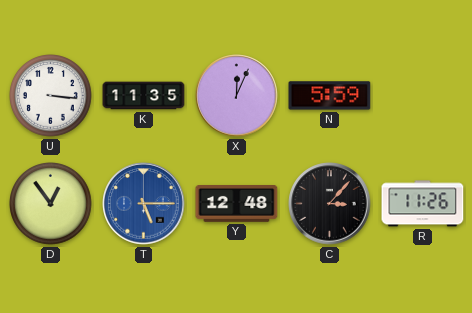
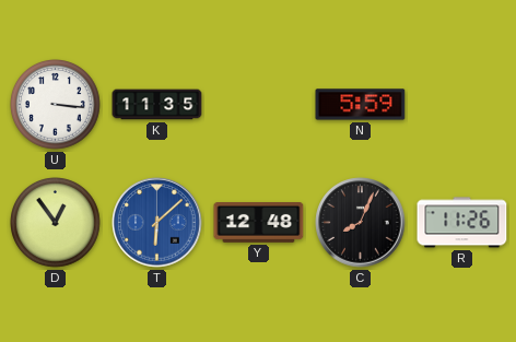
X: 12:04 -> none
T: 5:15 -> 6:08
C: 3:07 -> 8:04
